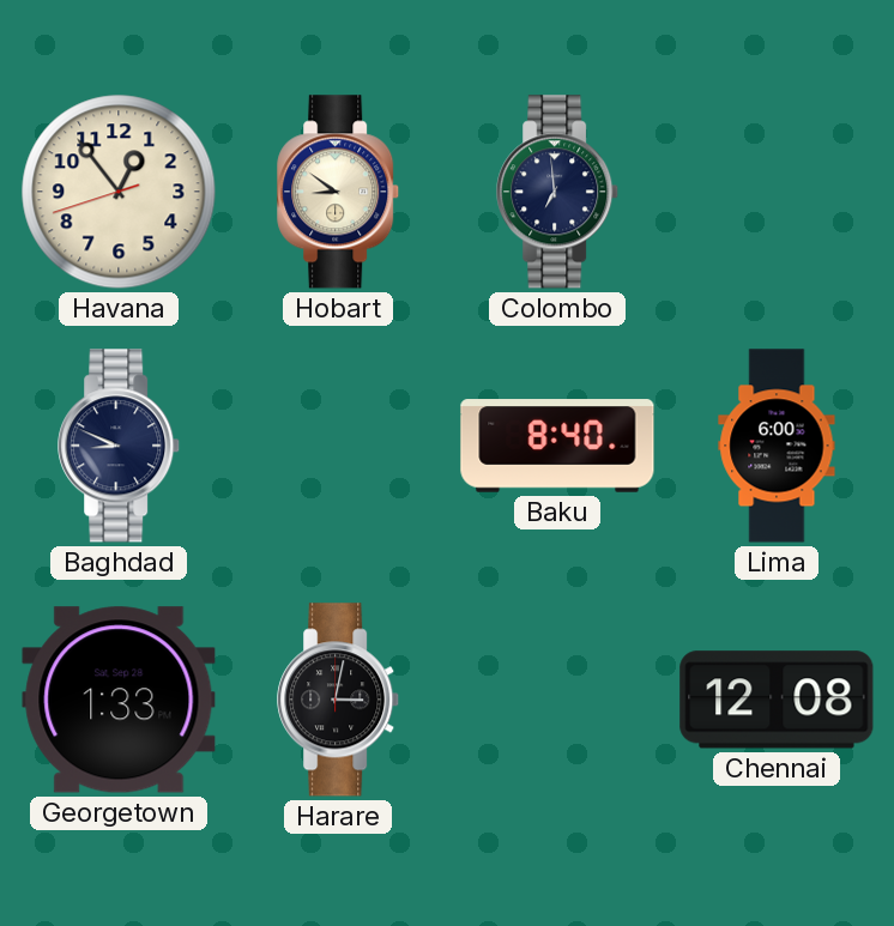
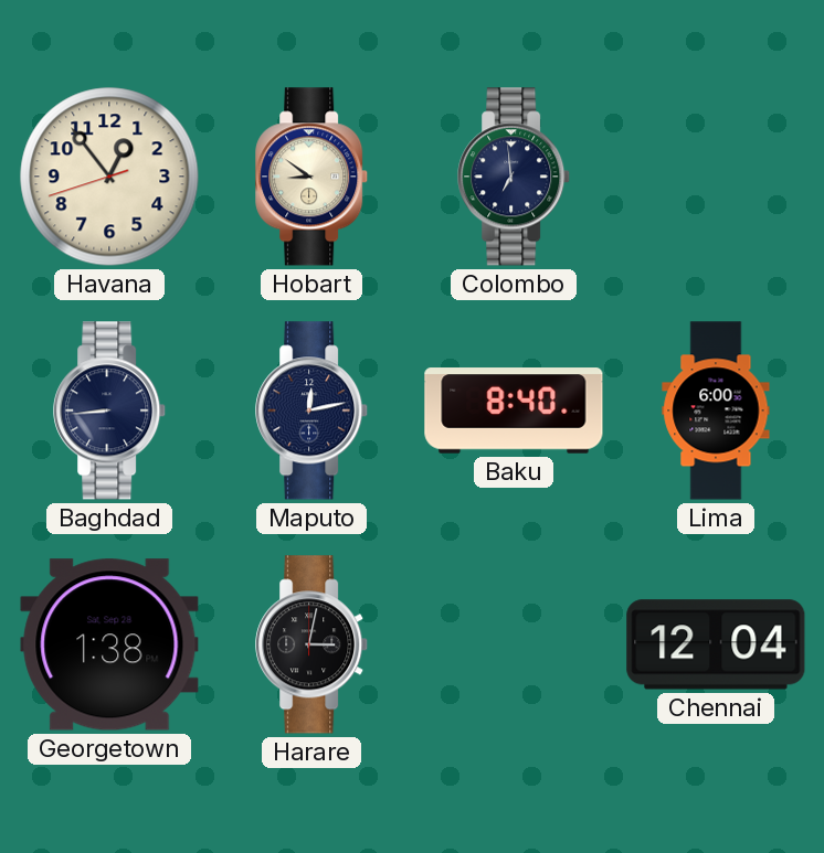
Baghdad: 8:49 -> 8:44
Maputo: none -> 12:13
Georgetown: 1:33 -> 1:38
Chennai: 12:08 -> 12:04
